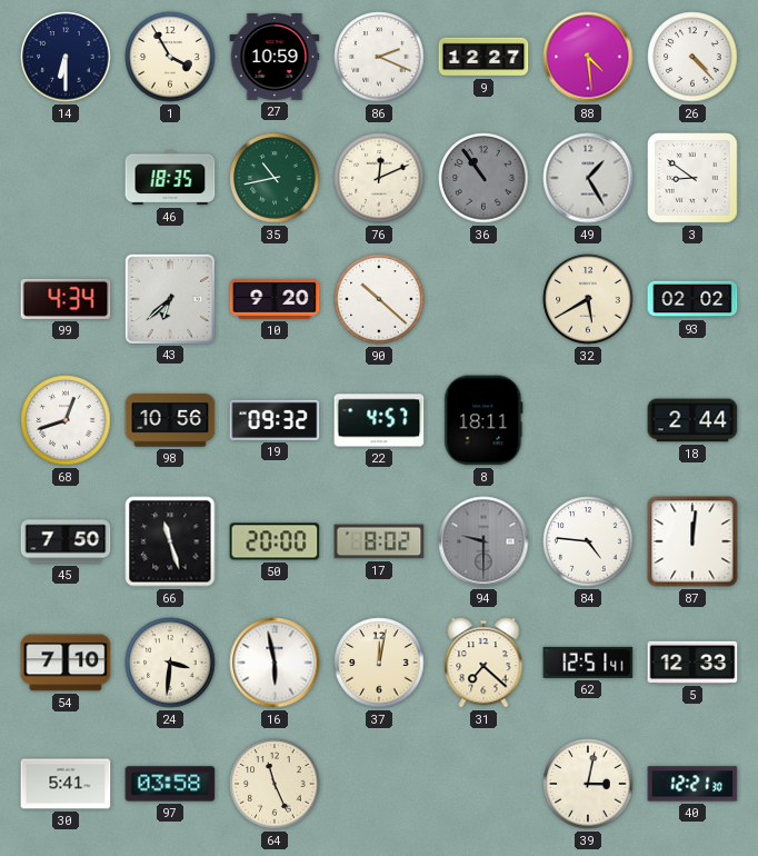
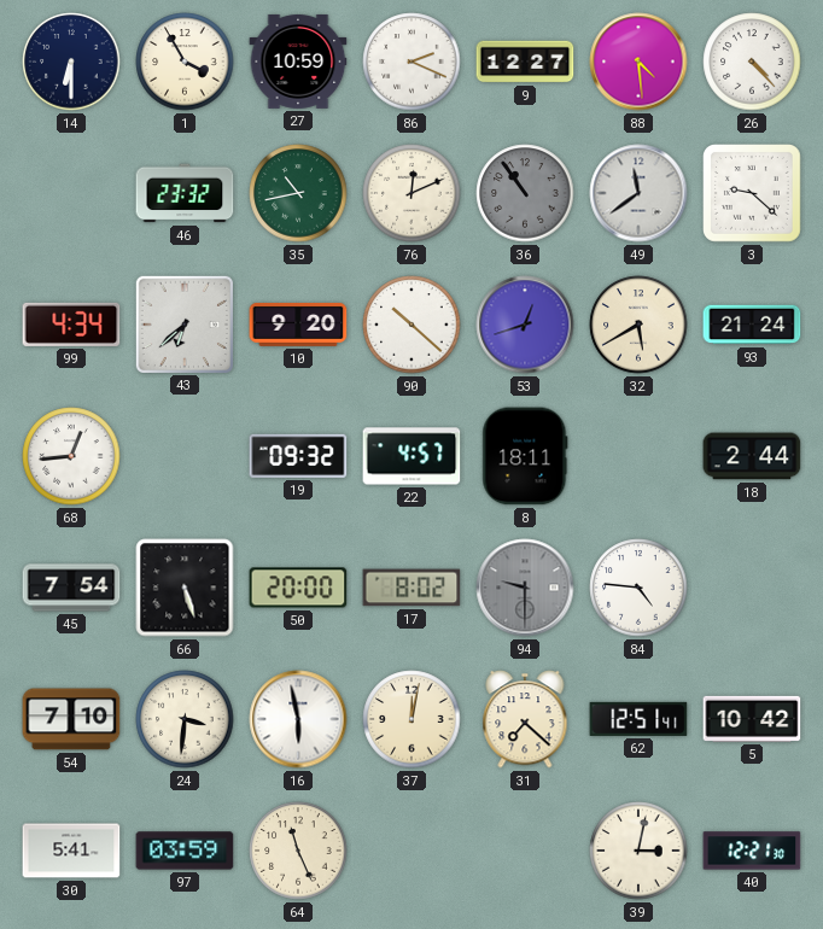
46: 18:35 -> 23:32
49: 1:25 -> 11:39
3: 8:51 -> 9:22
53: none -> 12:42
93: 02:02 -> 21:24
68: 12:42 -> 12:44
98: 10:56 -> none
45: 7:50 -> 7:54
66: 11:27 -> 5:27
87: 12:01 -> none
5: 12:33 -> 10:42
97: 03:58 -> 03:59
